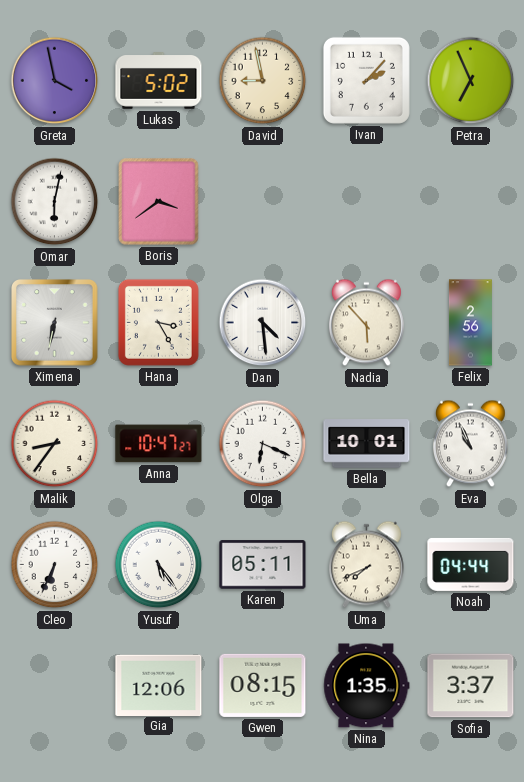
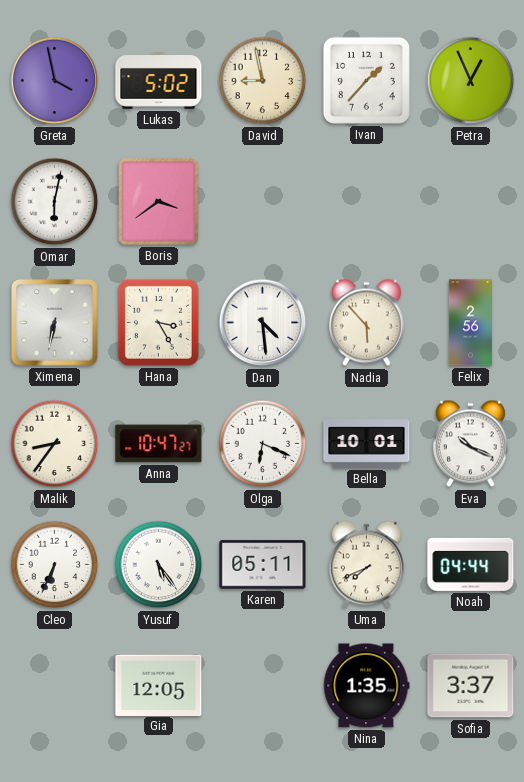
Ivan: 2:07 -> 1:37
Petra: 6:56 -> 12:56
Eva: 10:56 -> 10:19
Gia: 12:06 -> 12:05
Gwen: 08:15 -> none
